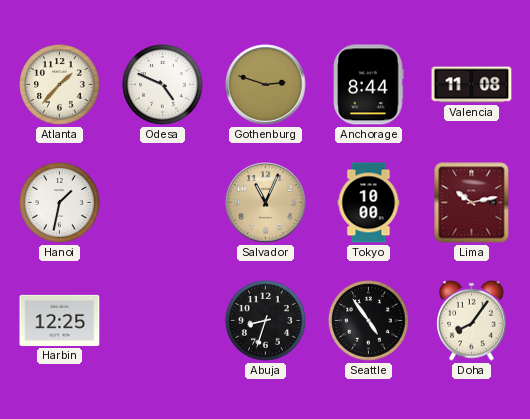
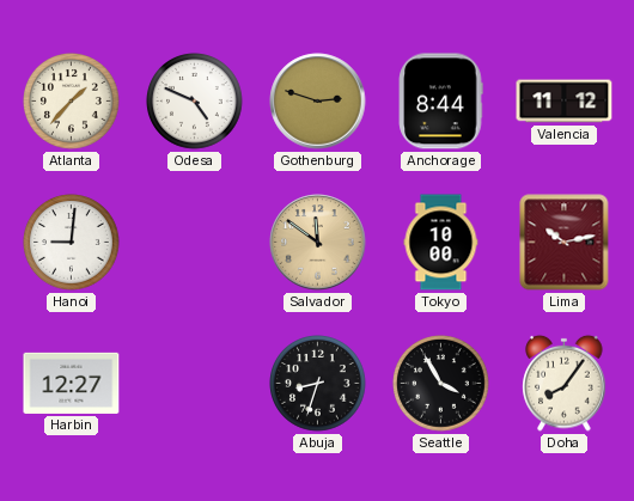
Valencia: 11:08 -> 11:12
Hanoi: 1:32 -> 9:01
Salvador: 11:04 -> 11:51
Harbin: 12:25 -> 12:27
Seattle: 4:54 -> 3:55
